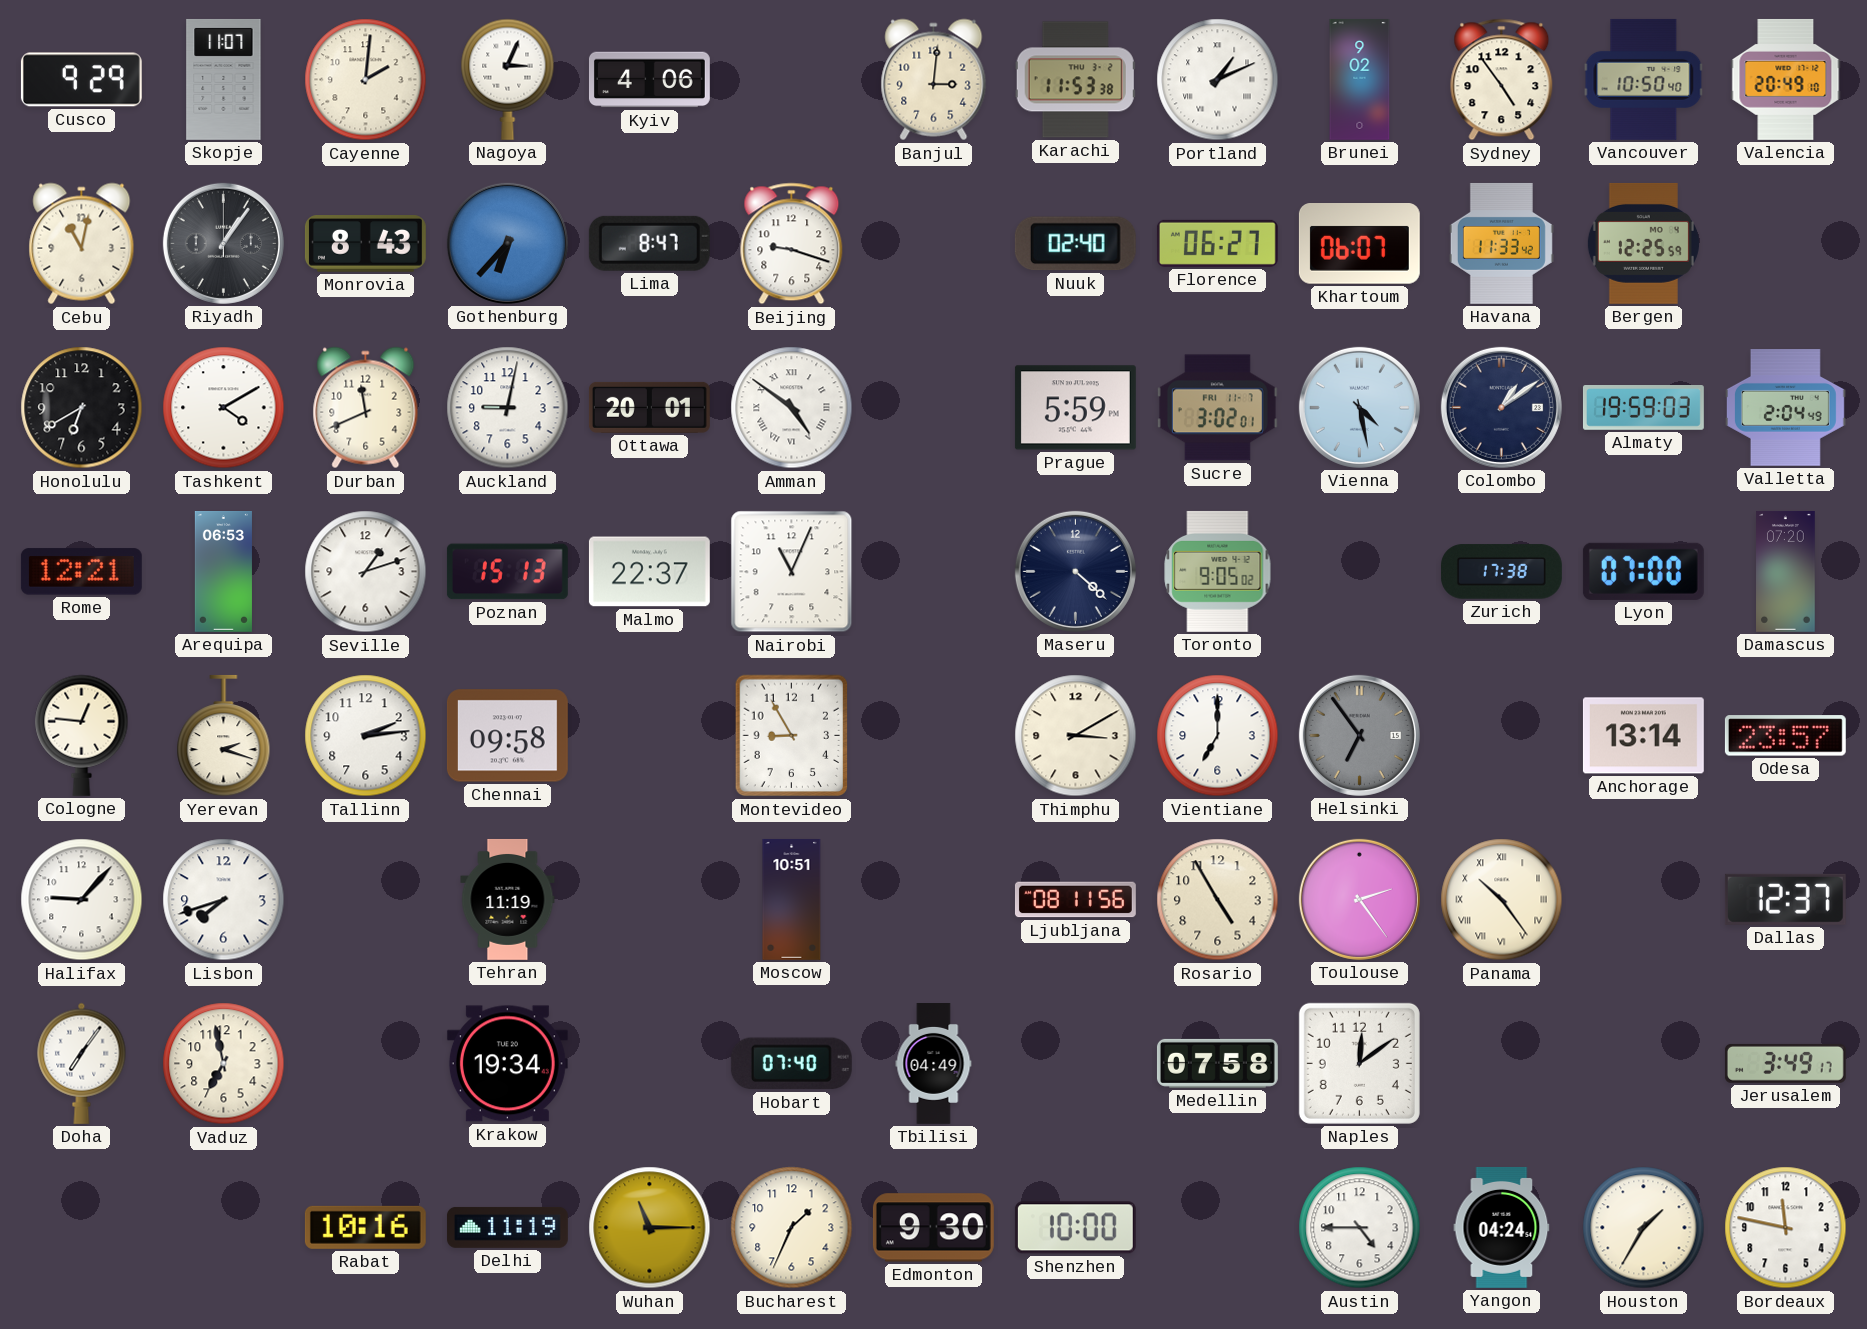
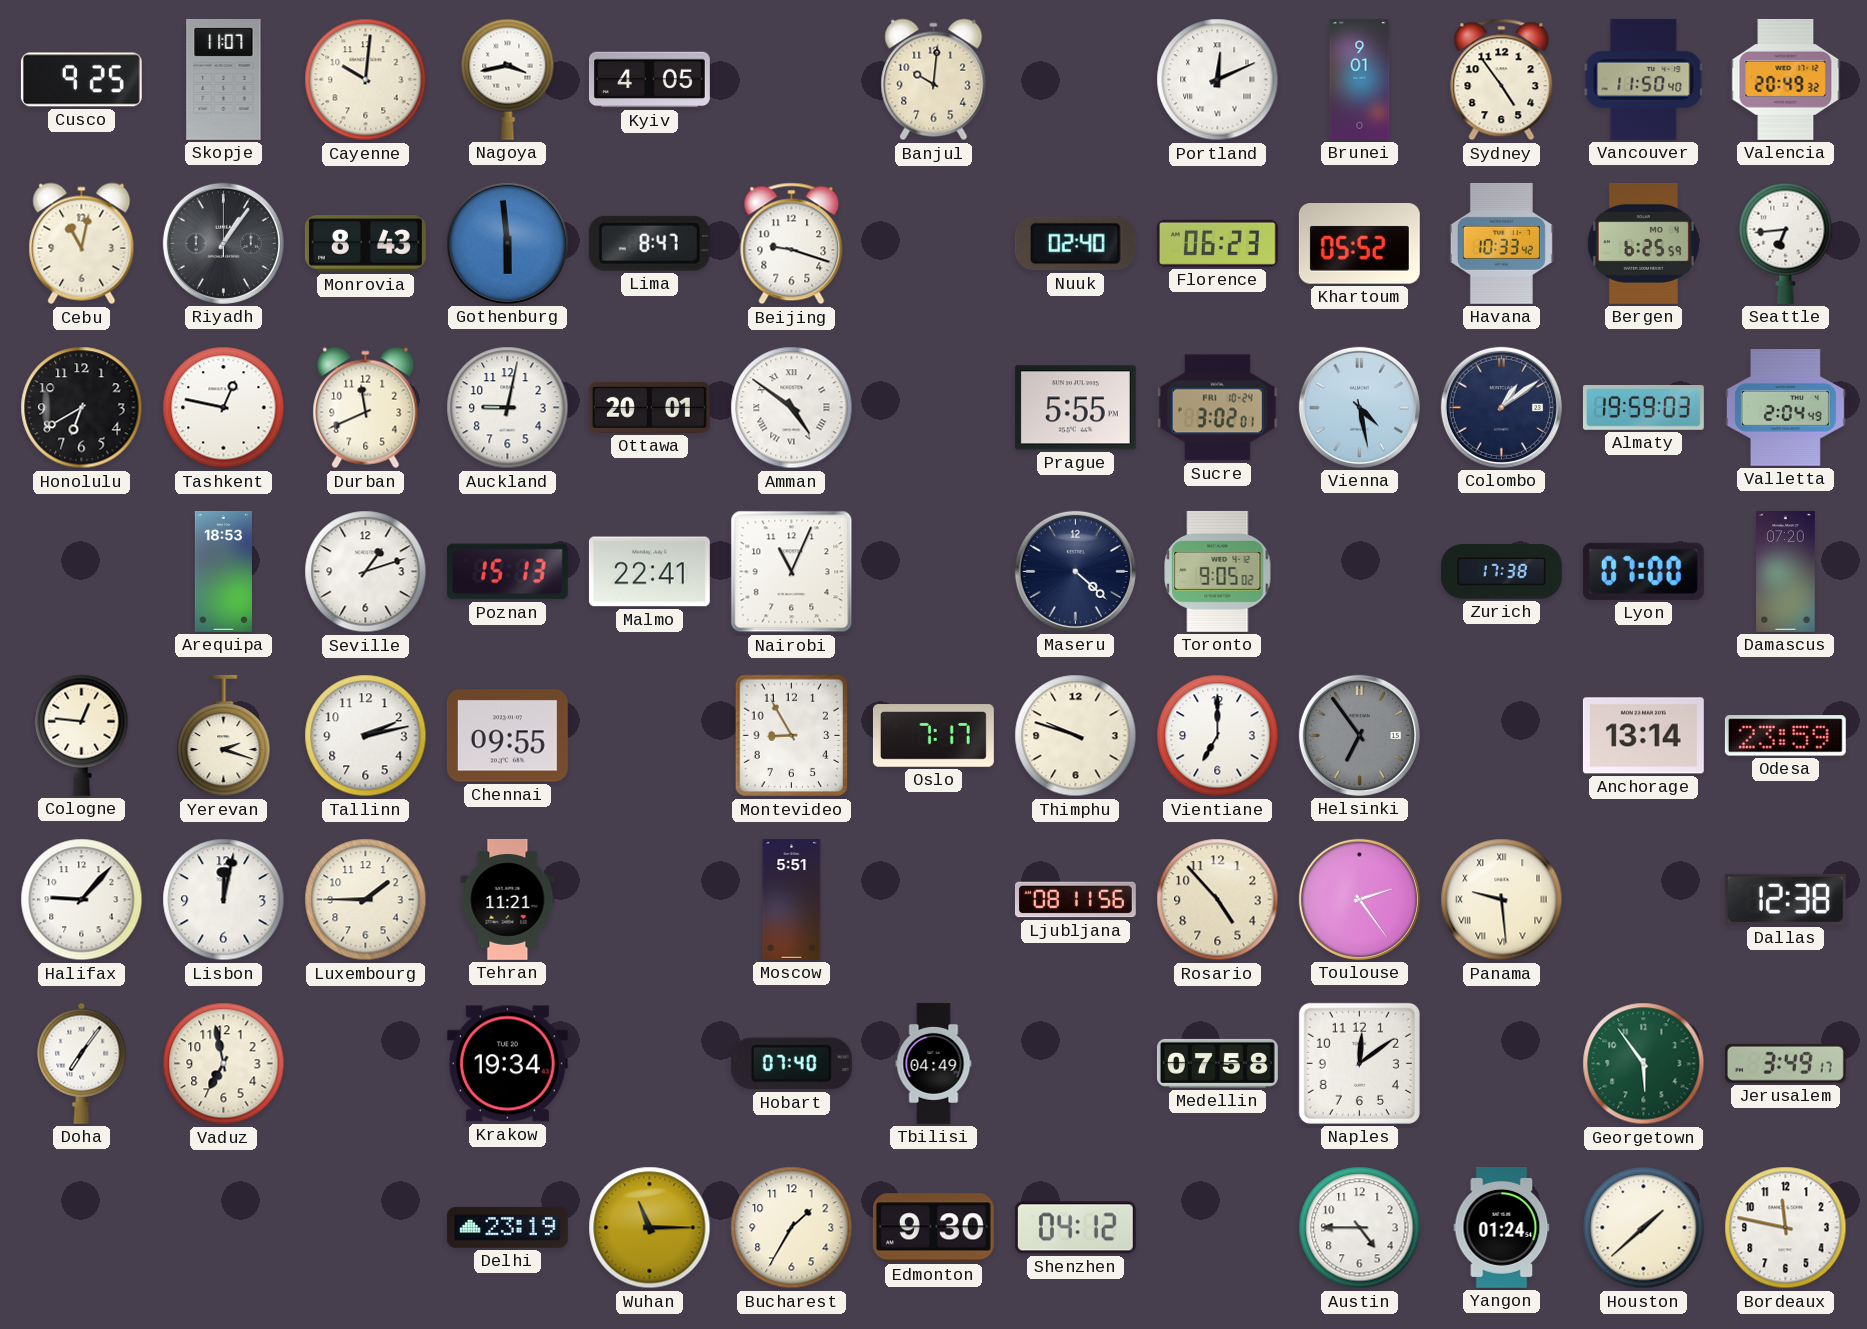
Cusco: 9:29 -> 9:25
Cayenne: 2:01 -> 10:01
Nagoya: 3:04 -> 3:43
Kyiv: 4:06 -> 4:05
Banjul: 3:01 -> 10:01
Karachi: 11:53 -> none
Portland: 1:11 -> 12:11
Brunei: 9:02 -> 9:01
Vancouver: 10:50 -> 11:50
Valencia: 20:49:10 -> 20:49:32
Gothenburg: 6:37 -> 5:59
Florence: 06:27 -> 06:23
Khartoum: 06:07 -> 05:52
Havana: 11:33 -> 10:33
Bergen: 12:25 -> 6:25
Seattle: none -> 6:44
Tashkent: 4:10 -> 12:47
Prague: 5:59 -> 5:55
Sucre date: FRI 11-7 -> FRI 10-24
Rome: 12:21 -> none
Arequipa: 06:53 -> 18:53
Malmo: 22:37 -> 22:41
Tallinn: 2:14 -> 2:13
Chennai: 09:58 -> 09:55
Oslo: none -> 7:17
Thimphu: 3:10 -> 9:48
Odesa: 23:57 -> 23:59
Lisbon: 7:42 -> 12:02
Luxembourg: none -> 1:45
Tehran: 11:19 -> 11:21
Moscow: 10:51 -> 5:51
Rosario: 4:55 -> 4:53
Panama: 10:24 -> 9:29
Dallas: 12:37 -> 12:38
Georgetown: none -> 5:54
Rabat: 10:16 -> none
Delhi: 11:19 -> 23:19
Bucharest: 1:34 -> 1:35
Shenzhen: 10:00 -> 04:12
Yangon: 04:24 -> 01:24
Houston: 1:35 -> 1:38
